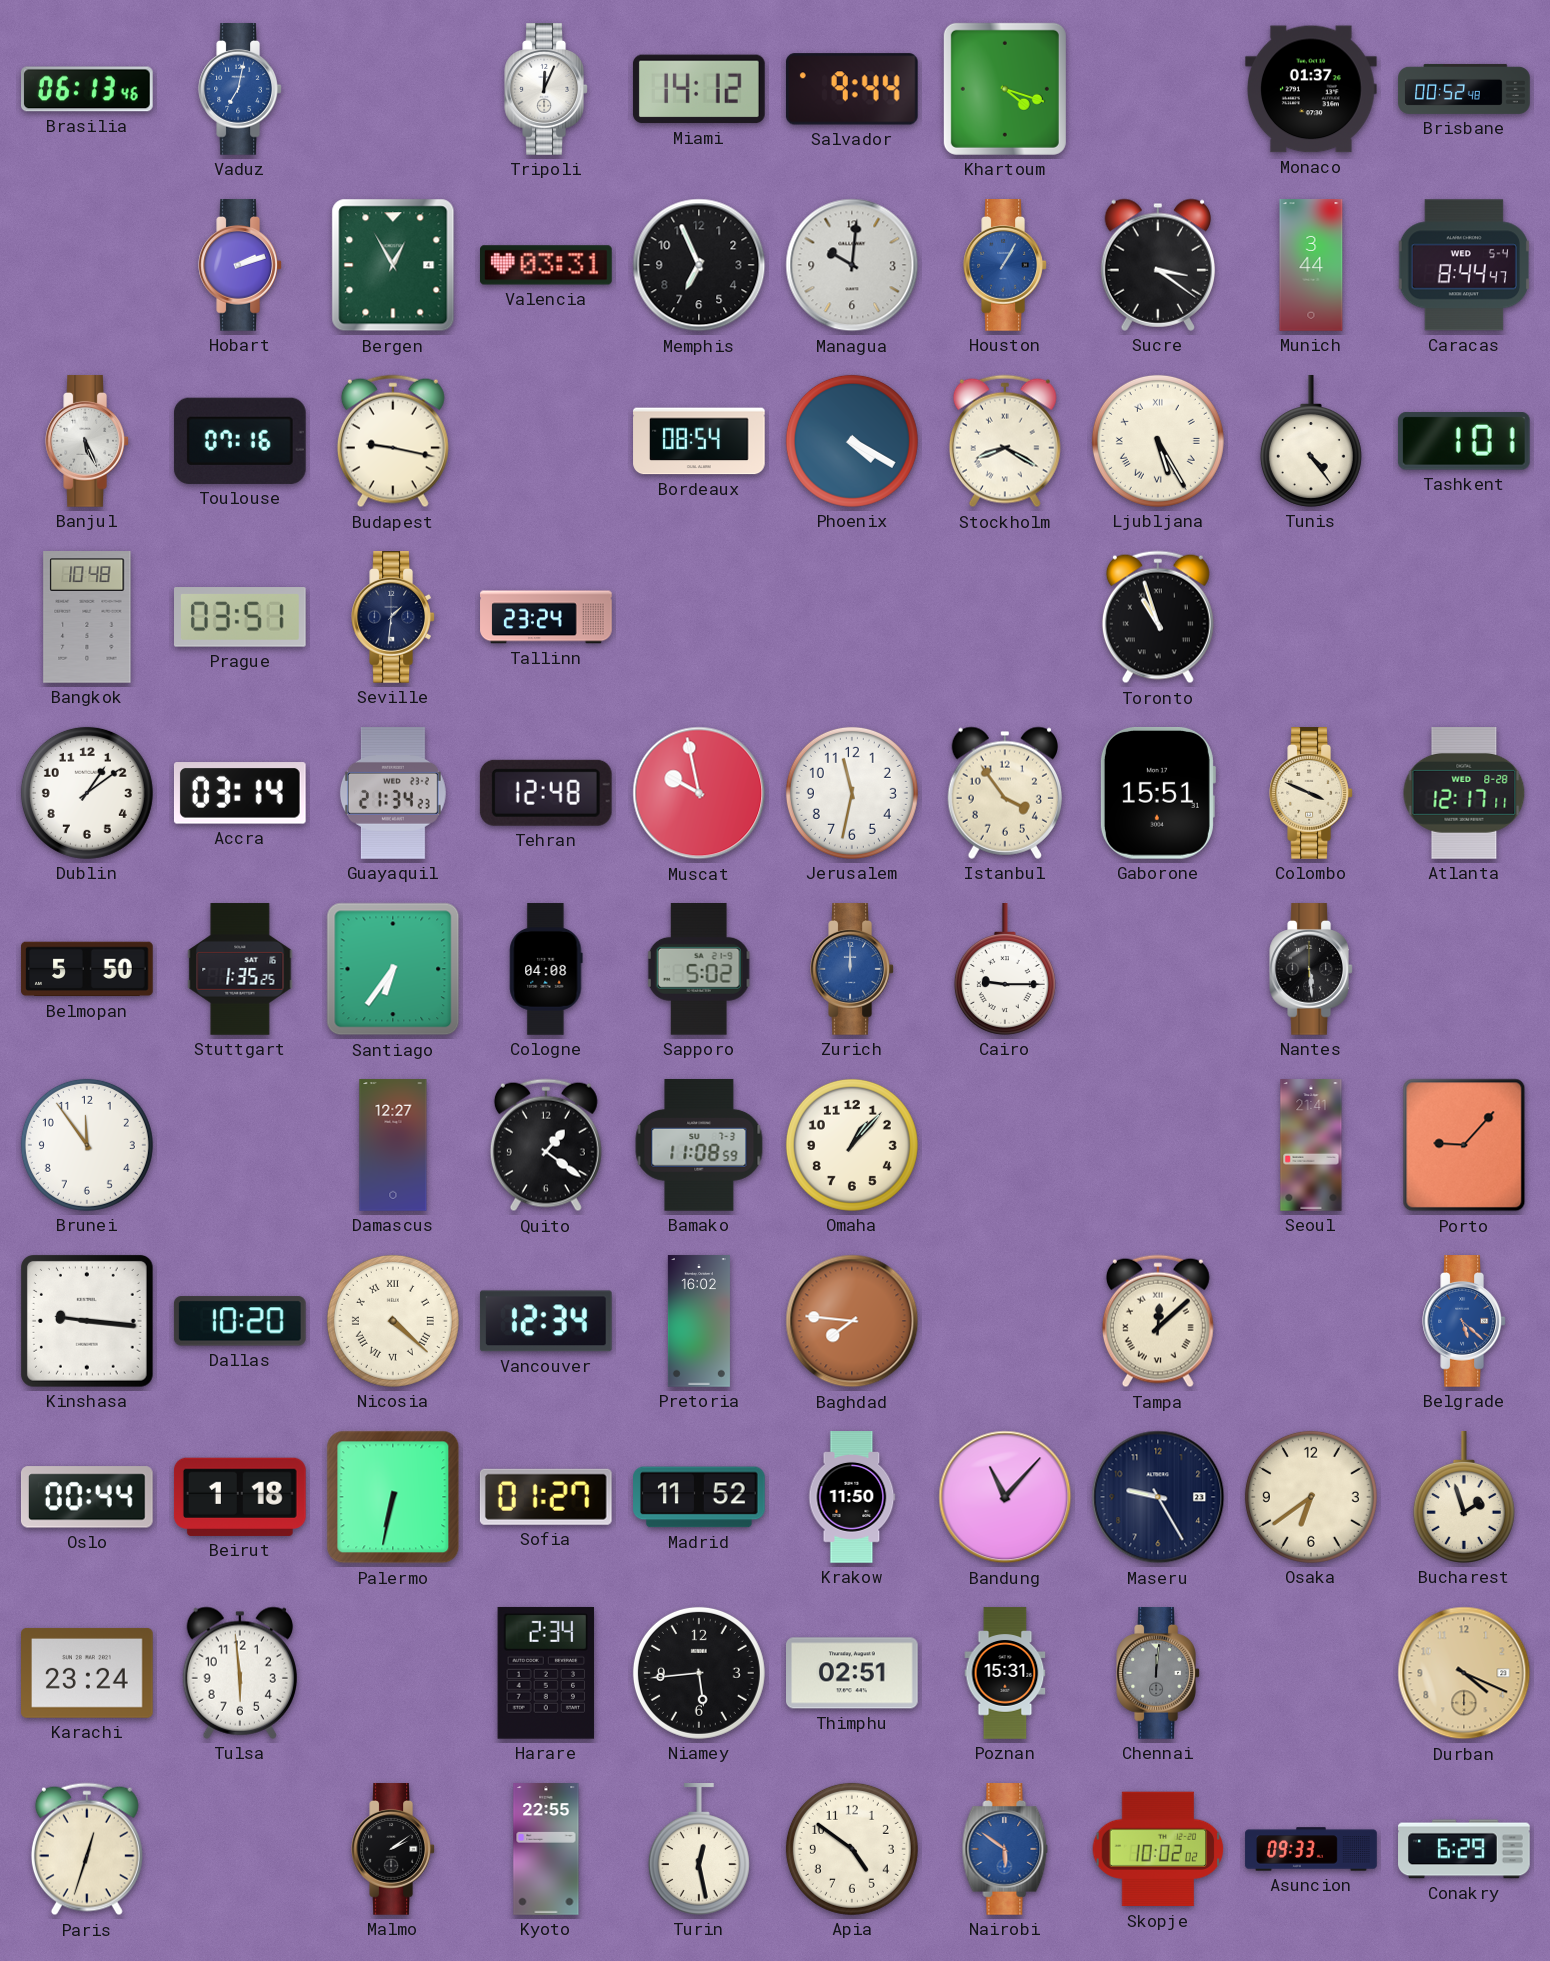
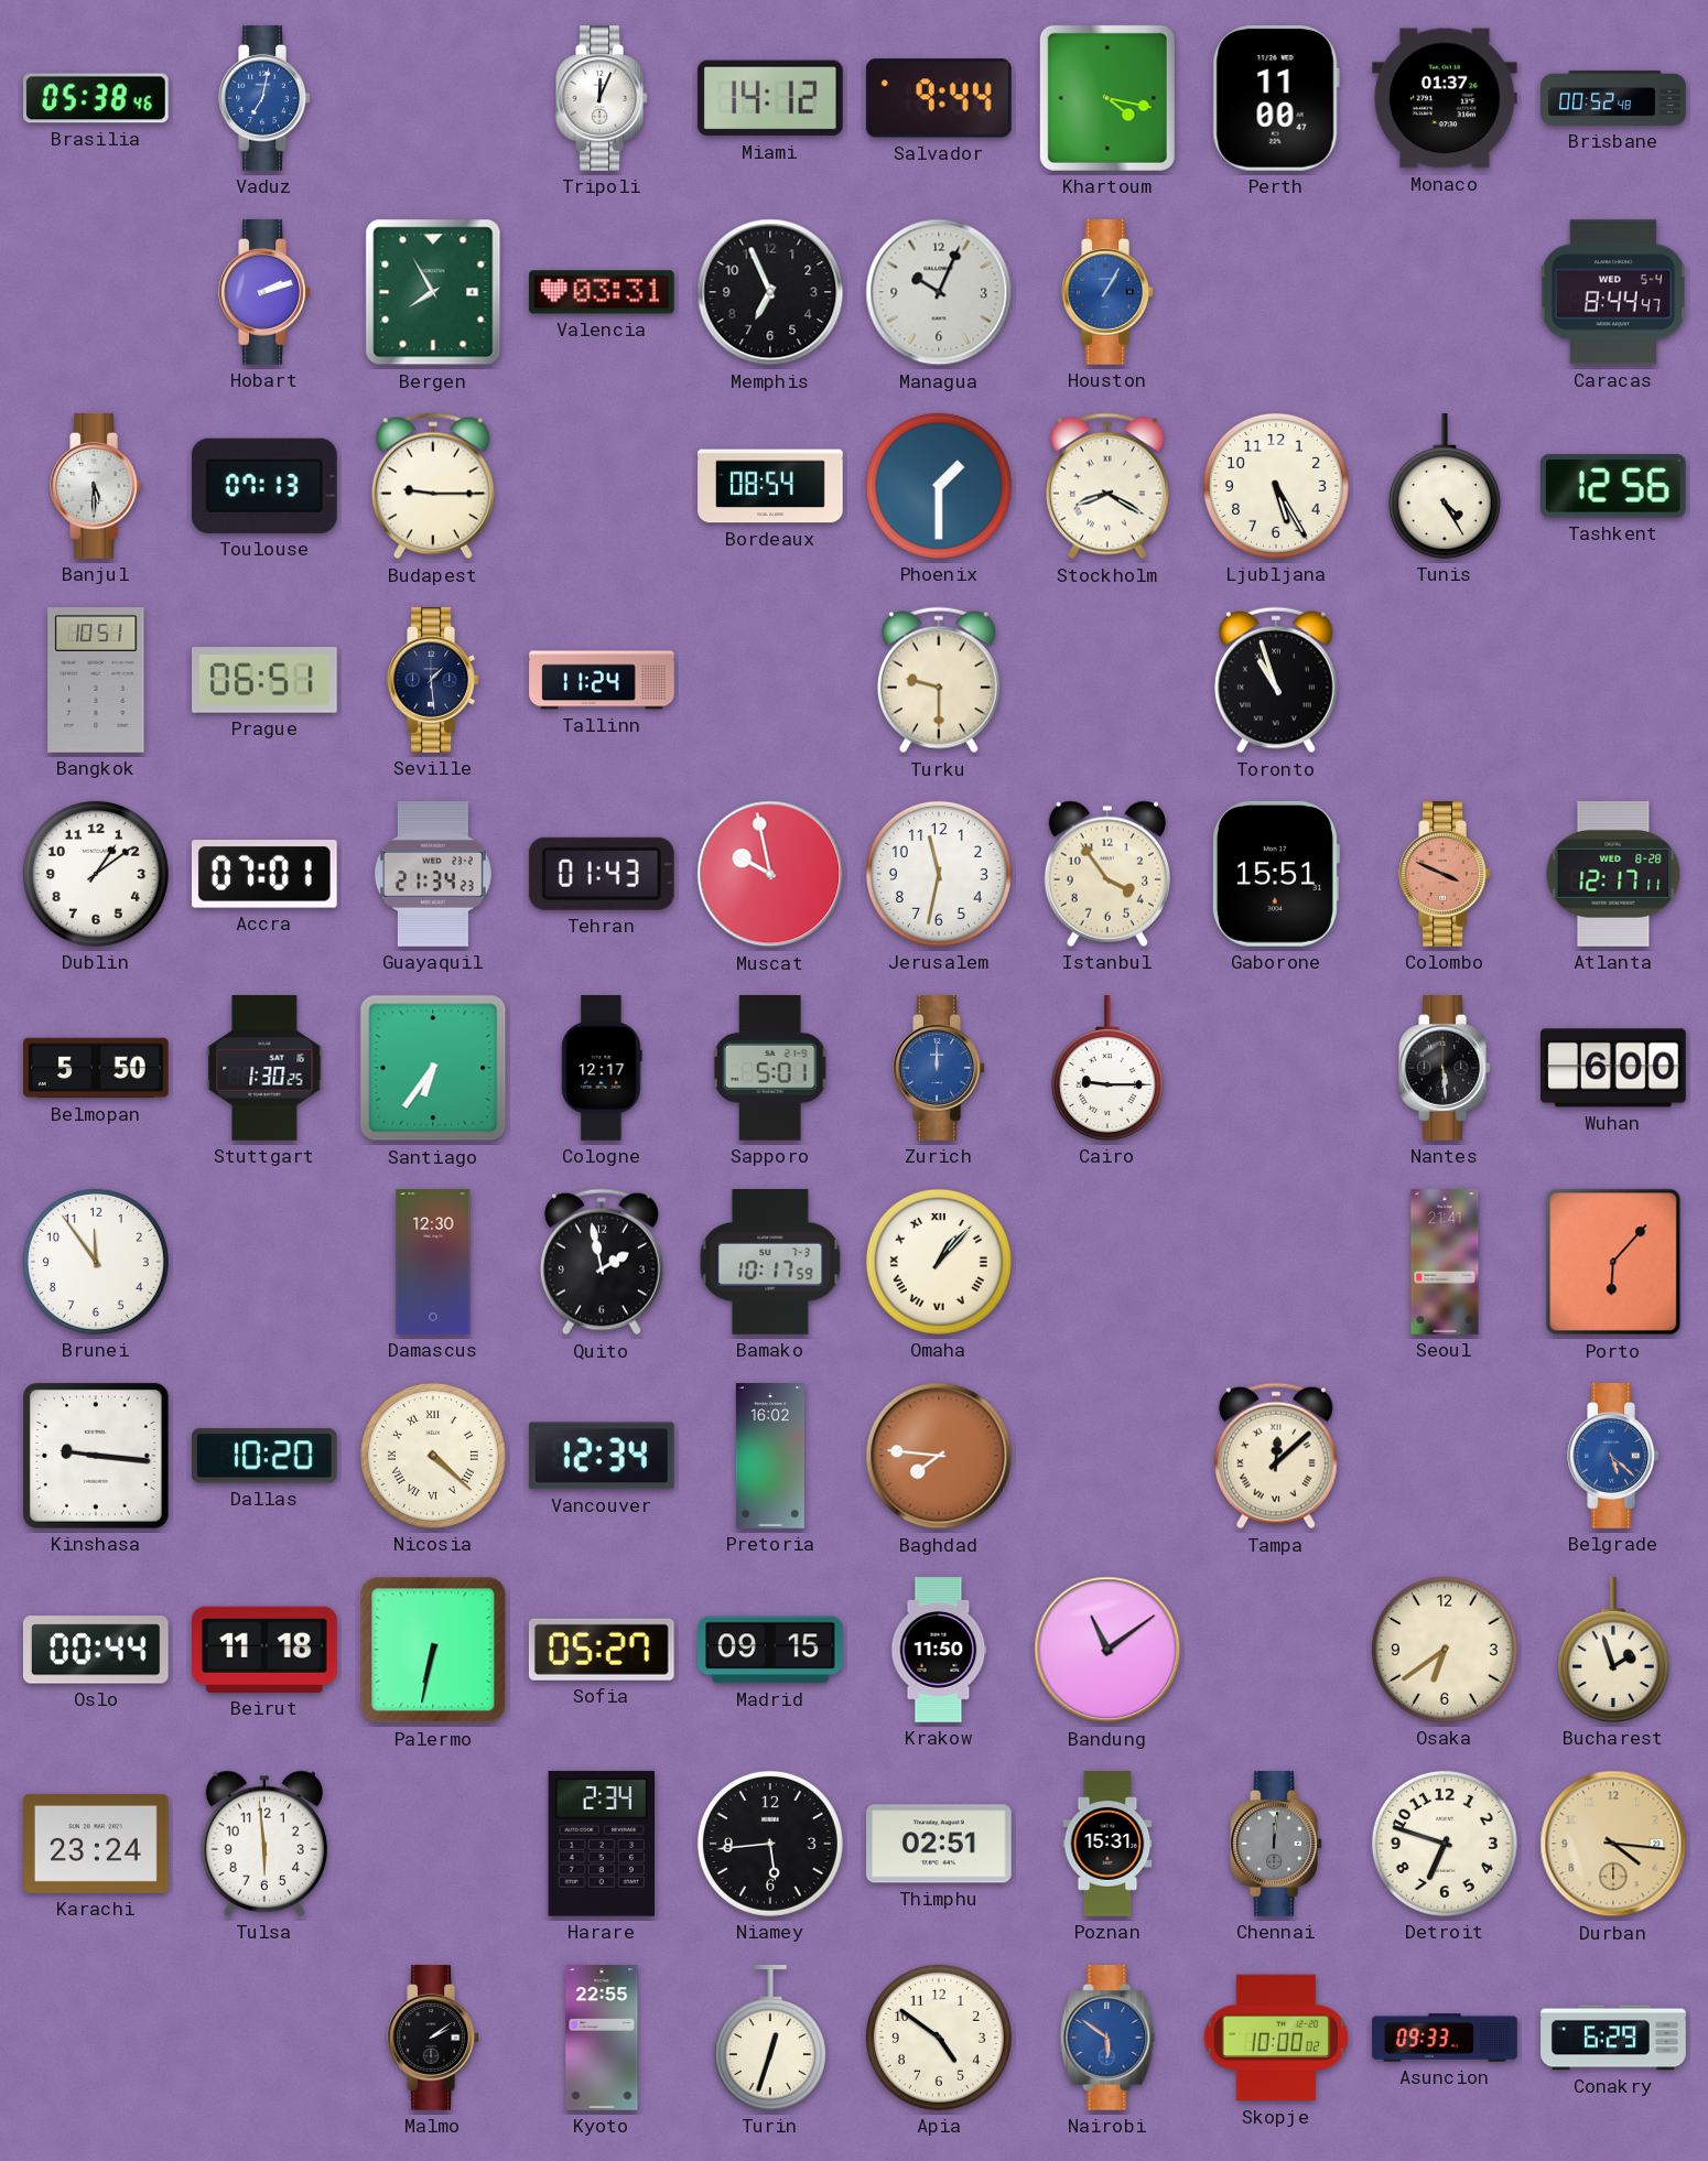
Brasilia: 06:13 -> 05:38
Khartoum: 4:18 -> 4:17
Perth: none -> 11:00
Bergen: 12:55 -> 7:55
Managua: 10:01 -> 10:04
Sucre: 3:21 -> none
Munich: 3:44 -> none
Banjul: 5:26 -> 5:30
Toulouse: 07:16 -> 07:13
Budapest: 9:17 -> 9:15
Phoenix: 4:20 -> 1:30
Ljubljana numerals: Roman -> Arabic
Tunis: 4:24 -> 4:25
Tashkent: 1:01 -> 12:56
Bangkok: 10:48 -> 10:51
Prague: 03:51 -> 06:51
Seville: 1:31 -> 1:29
Tallinn: 23:24 -> 11:24
Turku: none -> 9:30
Accra: 03:14 -> 07:01
Tehran: 12:48 -> 01:43
Colombo dial: cream -> salmon
Stuttgart: 1:35 -> 1:30
Cologne: 04:08 -> 12:17
Sapporo: 5:02 -> 5:01
Wuhan: none -> 6:00
Damascus: 12:27 -> 12:30
Quito: 1:21 -> 1:58
Bamako: 11:08 -> 10:17
Omaha numerals: Arabic -> Roman
Porto: 9:07 -> 6:07
Beirut: 1:18 -> 11:18
Sofia: 01:27 -> 05:27
Madrid: 11:52 -> 09:15
Bandung: 11:07 -> 11:09
Maseru: 9:25 -> none
Detroit: none -> 6:48
Durban: 4:19 -> 4:16
Paris: 12:33 -> none
Turin: 12:28 -> 12:33
Skopje: 10:02 -> 10:00
